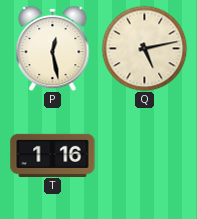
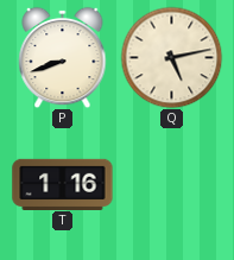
P: 12:28 -> 8:42
